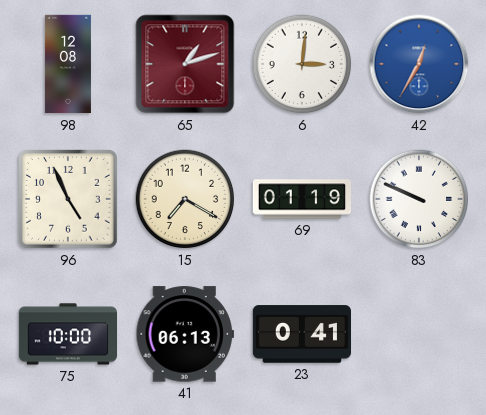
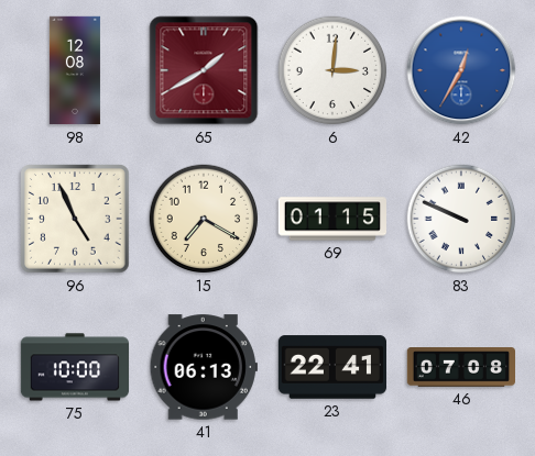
65: 1:12 -> 1:40
69: 01:19 -> 01:15
23: 0:41 -> 22:41
46: none -> 07:08
